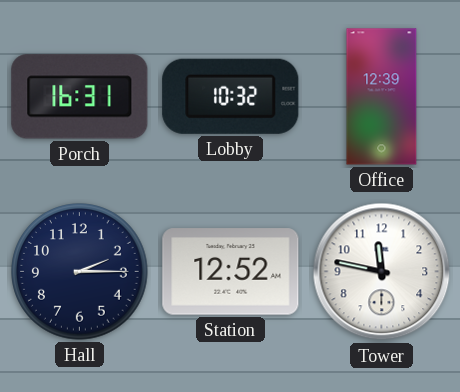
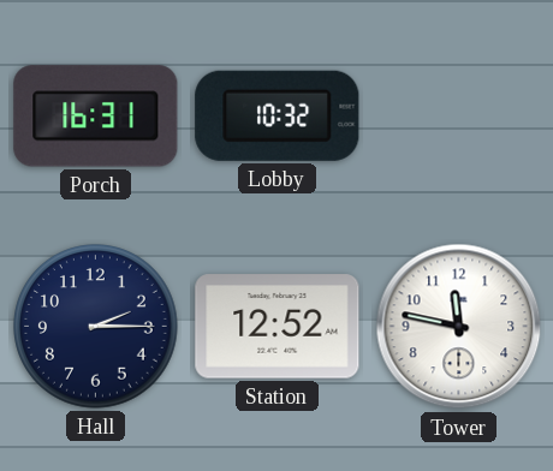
Office: 12:39 -> none
